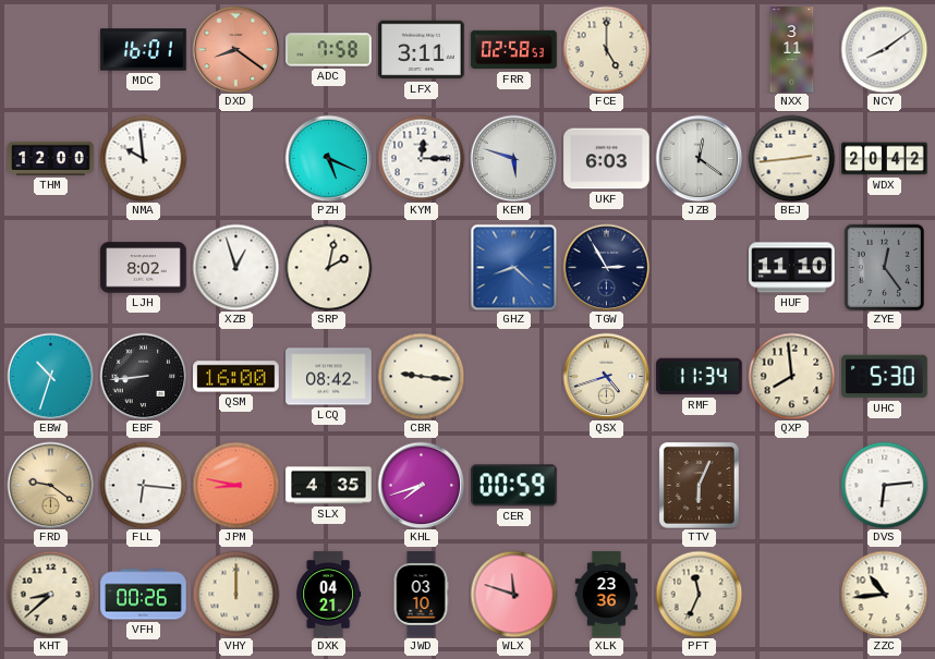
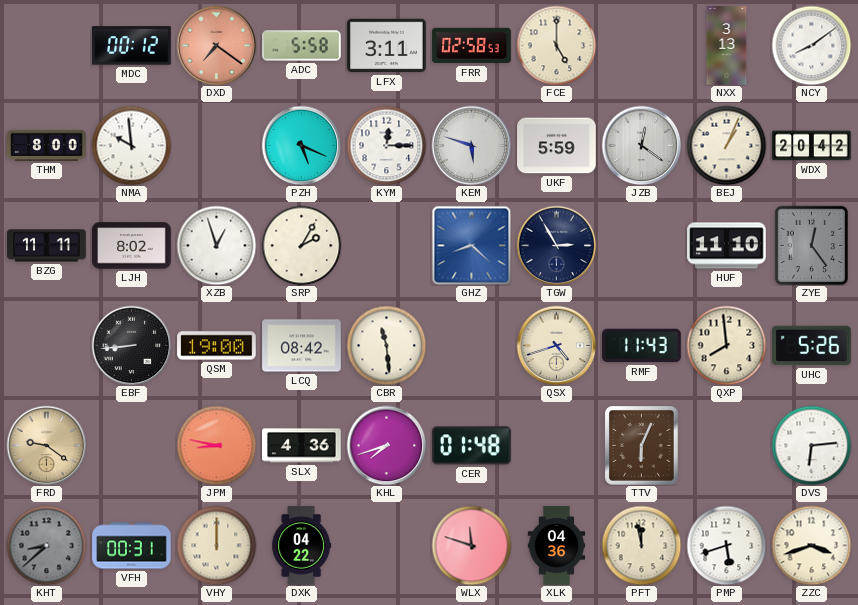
MDC: 16:01 -> 00:12
DXD: 8:21 -> 7:21
ADC: 7:58 -> 5:58
NXX: 3:11 -> 3:13
THM: 12:00 -> 8:00
UKF: 6:03 -> 5:59
BEJ: 2:44 -> 1:04
BZG: none -> 11:11
SRP: 2:02 -> 2:05
EBW: 10:33 -> none
QSM: 16:00 -> 19:00
CBR: 9:16 -> 11:29
RMF: 11:34 -> 11:43
UHC: 5:30 -> 5:26
FLL: 6:16 -> none
SLX: 4:35 -> 4:36
CER: 00:59 -> 01:48
KHT dial: cream -> grey
VFH: 00:26 -> 00:31
DXK: 04:21 -> 04:22
JWD: 03:10 -> none
XLK: 23:36 -> 04:36
PFT: 11:34 -> 11:58
PMP: none -> 5:42
ZZC: 10:44 -> 3:42
